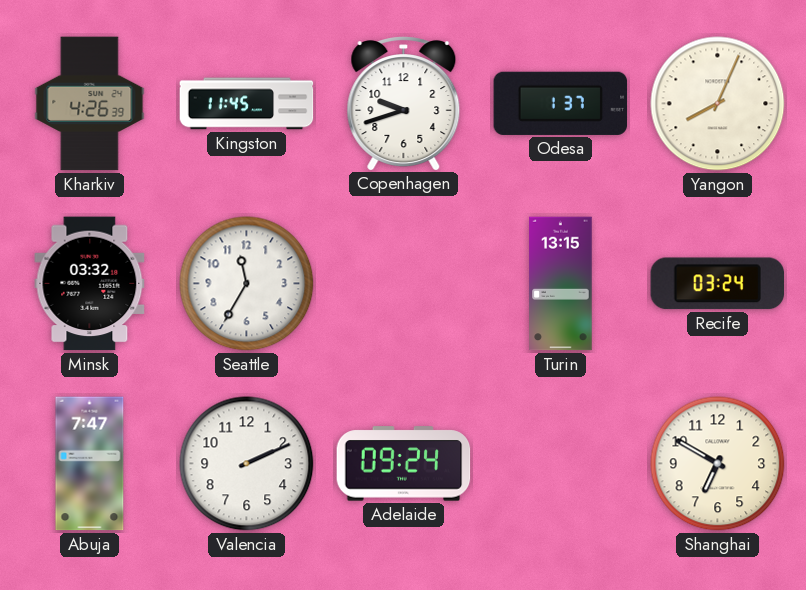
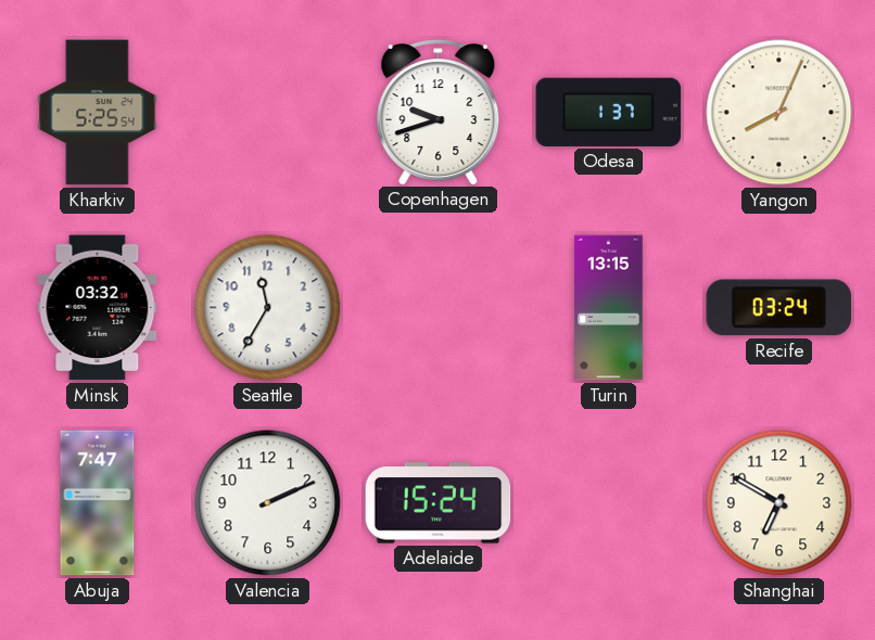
Kharkiv: 4:26 -> 5:25
Kingston: 11:45 -> none
Adelaide: 09:24 -> 15:24
